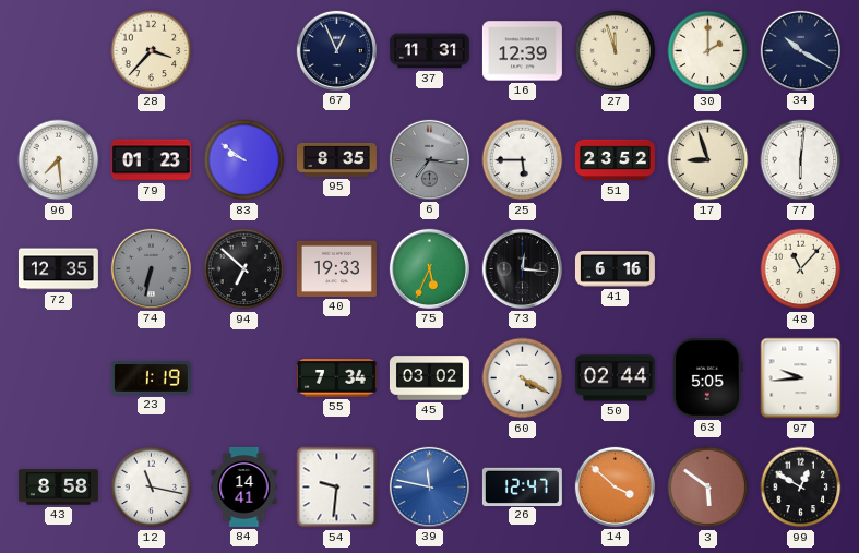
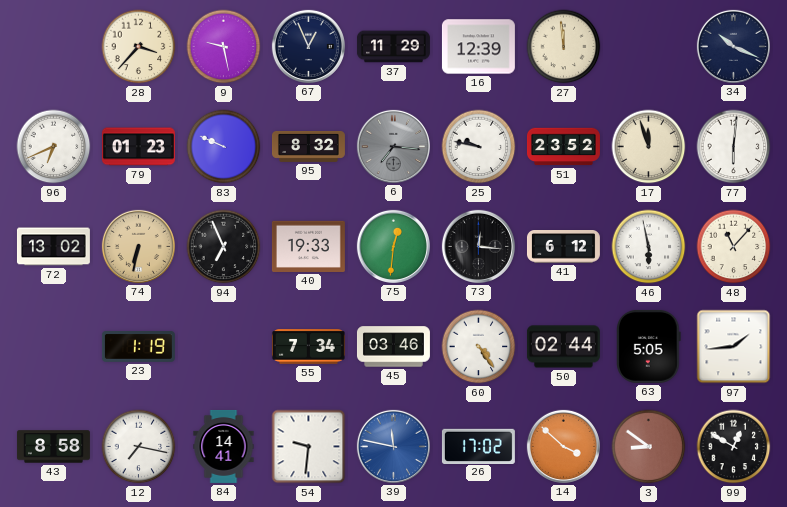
9: none -> 9:28
37: 11:31 -> 11:29
27: 11:57 -> 11:59
30: 2:00 -> none
34: 10:20 -> 10:19
96: 7:29 -> 6:41
83: 9:51 -> 9:49
95: 8:35 -> 8:32
25: 5:45 -> 9:47
17: 8:57 -> 11:57
72: 12:35 -> 13:02
74 dial: grey -> champagne
94: 6:52 -> 6:56
75: 5:34 -> 12:31
41: 6:16 -> 6:12
46: none -> 5:58
45: 03:02 -> 03:46
60: 4:20 -> 4:24
97: 9:44 -> 1:44
12: 11:17 -> 7:17
26: 12:47 -> 17:02
3: 5:51 -> 8:51
